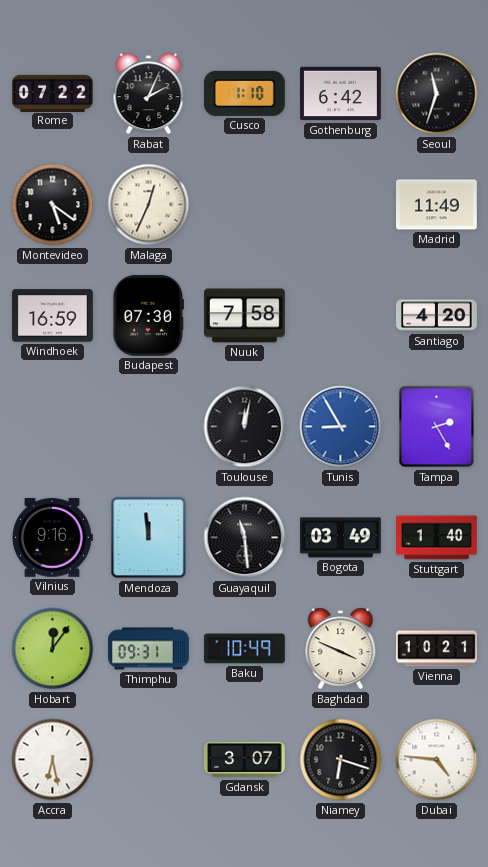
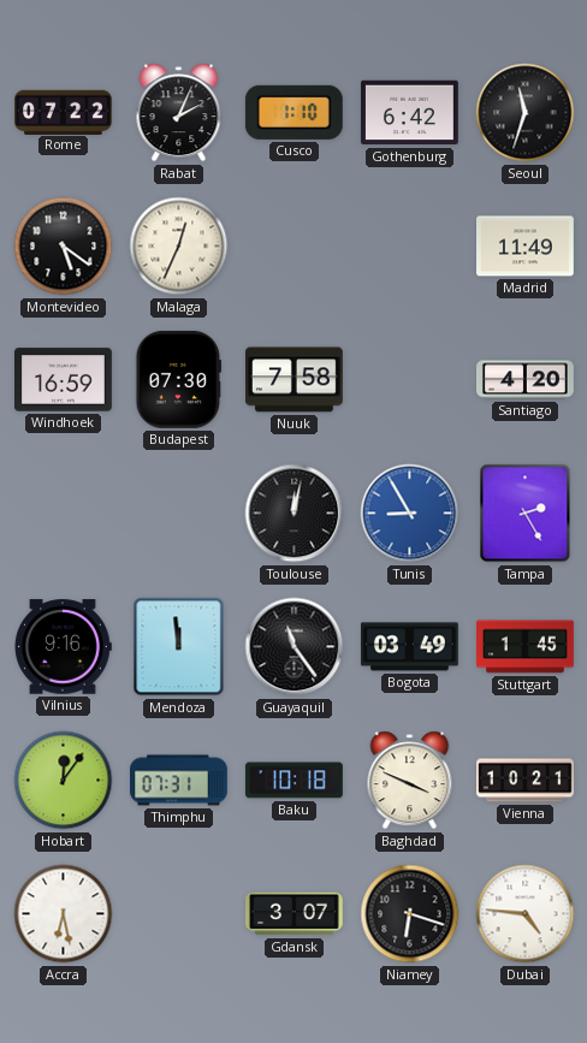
Guayaquil: 11:29 -> 11:24
Stuttgart: 1:40 -> 1:45
Thimphu: 09:31 -> 07:31
Baku: 10:49 -> 10:18
